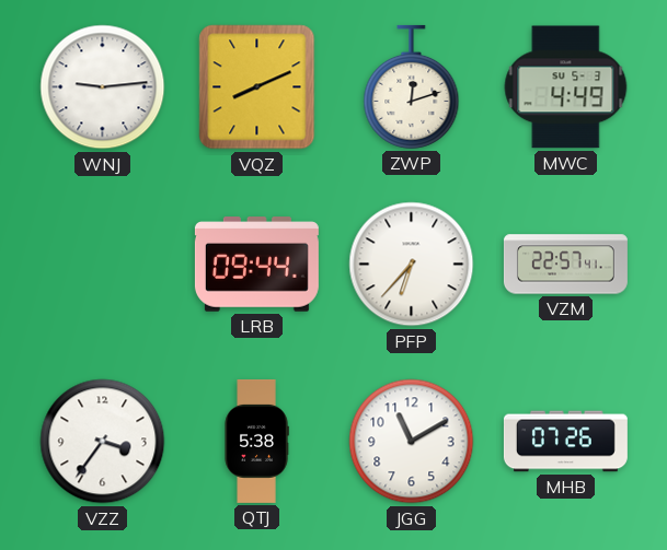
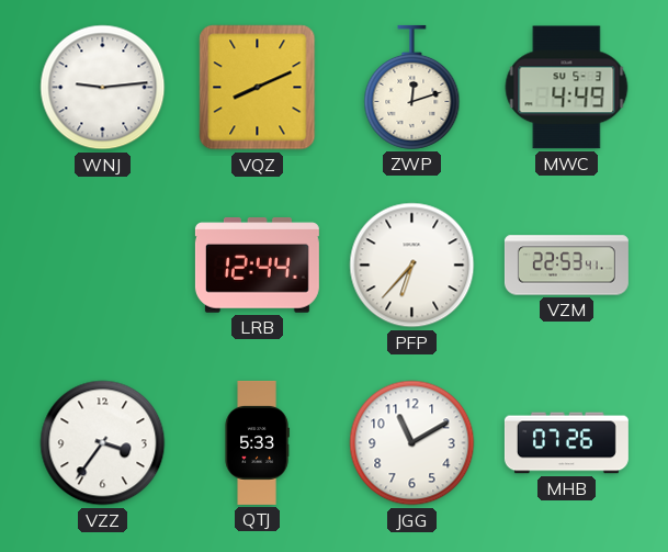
LRB: 09:44 -> 12:44
VZM: 22:57 -> 22:53
QTJ: 5:38 -> 5:33
